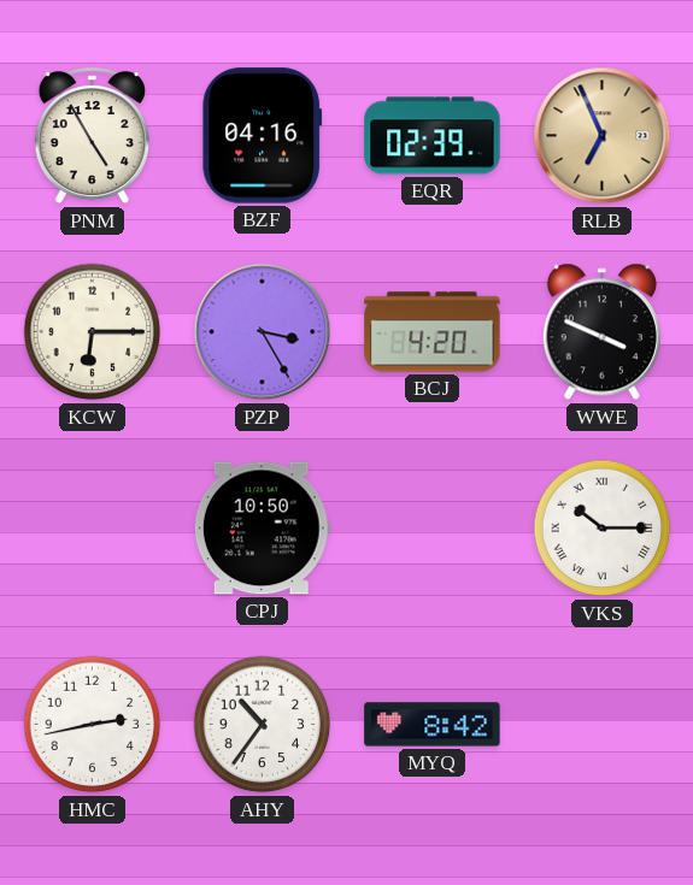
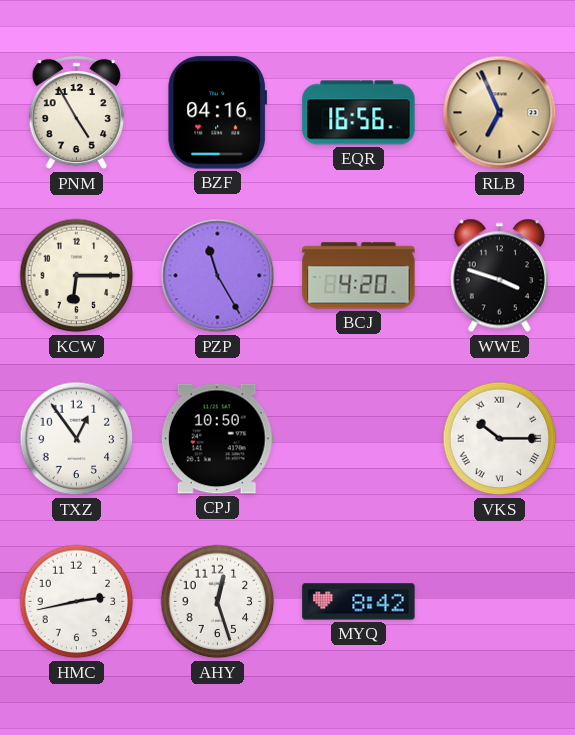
EQR: 02:39 -> 16:56
PZP: 3:25 -> 11:25
WWE: 3:49 -> 3:48
TXZ: none -> 12:54
AHY: 10:36 -> 12:27
